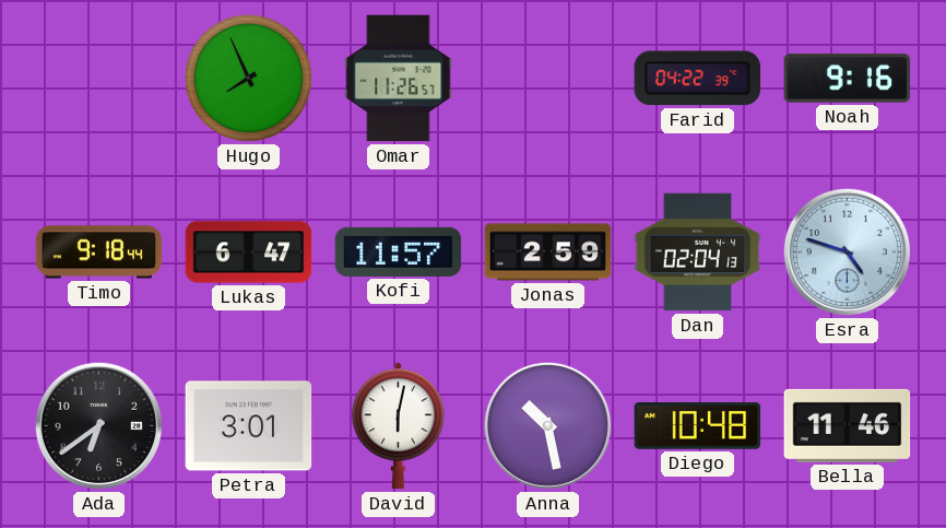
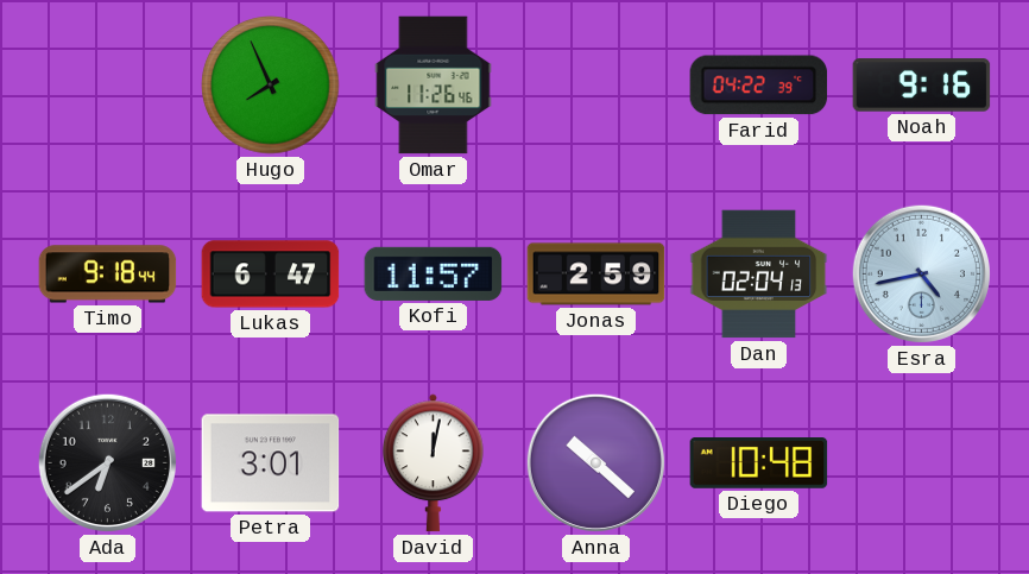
Omar: 11:26:57 -> 11:26:46
Esra: 4:48 -> 4:43
David: 6:02 -> 12:02
Anna: 10:28 -> 10:22
Bella: 11:46 -> none
